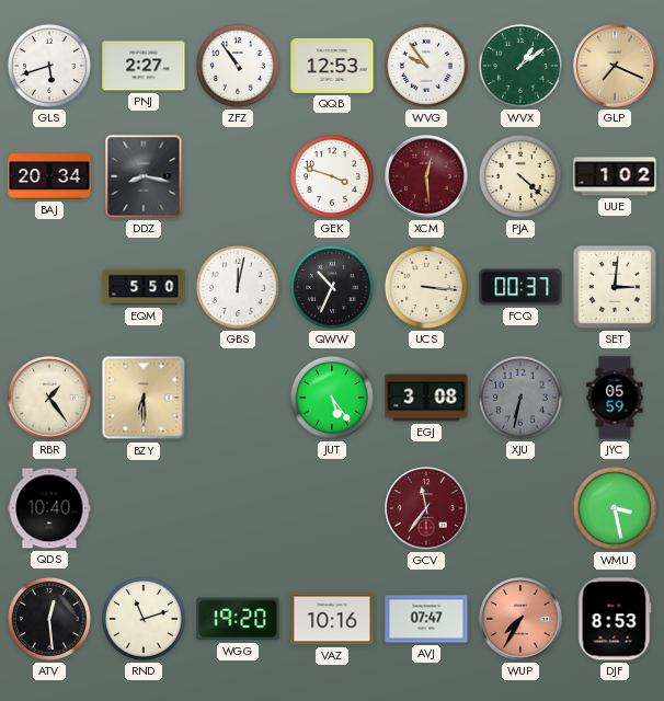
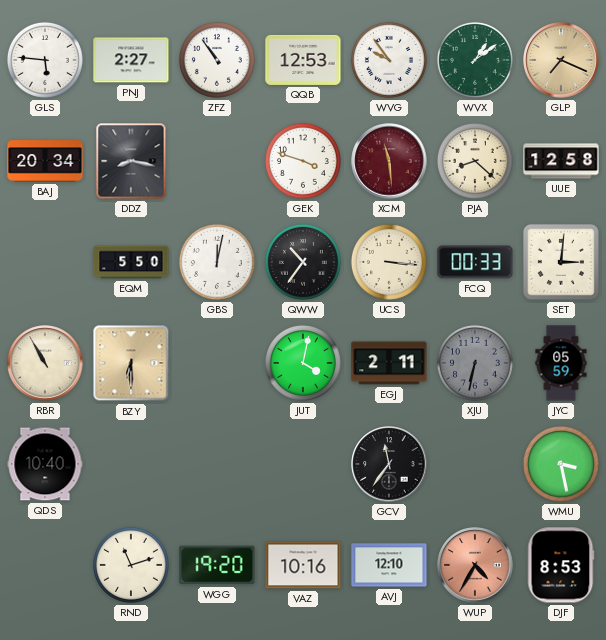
GLS: 5:42 -> 5:46
XCM: 12:29 -> 11:29
PJA: 4:22 -> 8:22
UUE: 1:02 -> 12:58
QWW: 10:34 -> 10:36
FCQ: 00:37 -> 00:33
RBR: 1:24 -> 10:55
JUT: 5:24 -> 4:02
EGJ: 3:08 -> 2:11
GCV dial: burgundy -> black
ATV: 12:29 -> none
AVJ: 07:47 -> 12:10
WUP: 7:35 -> 4:35
